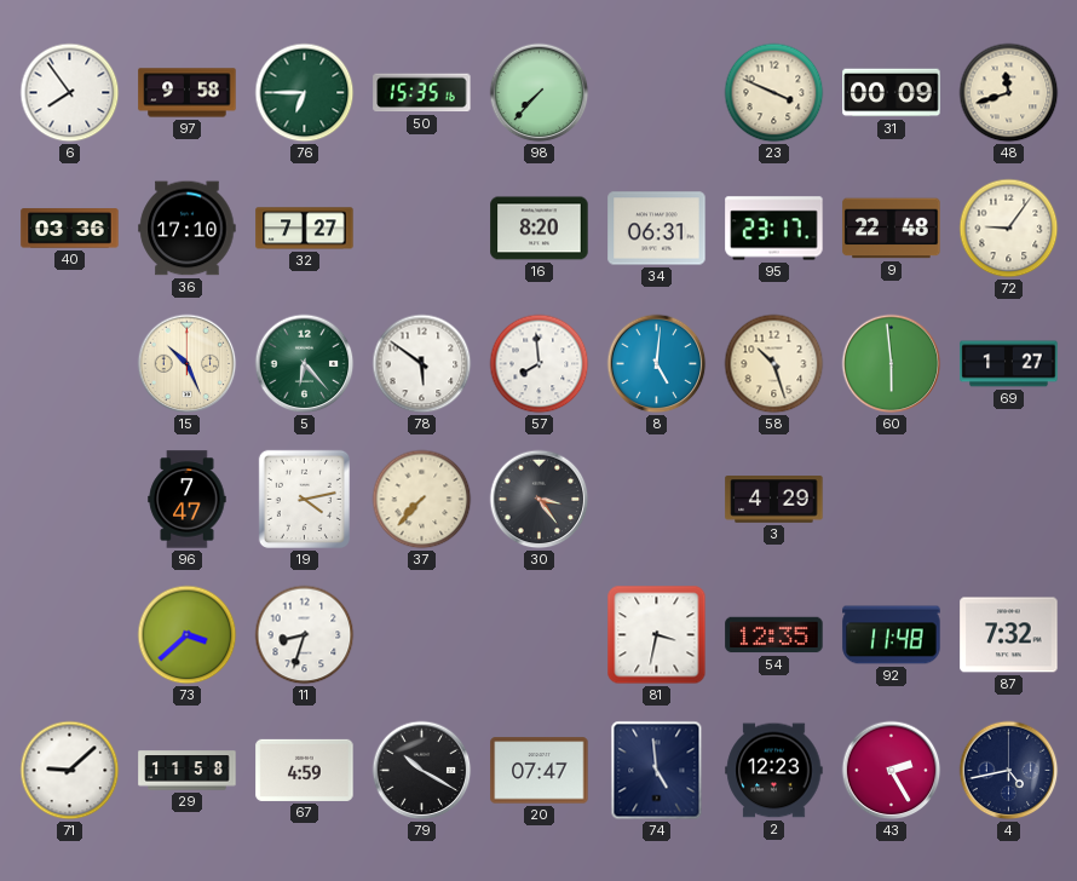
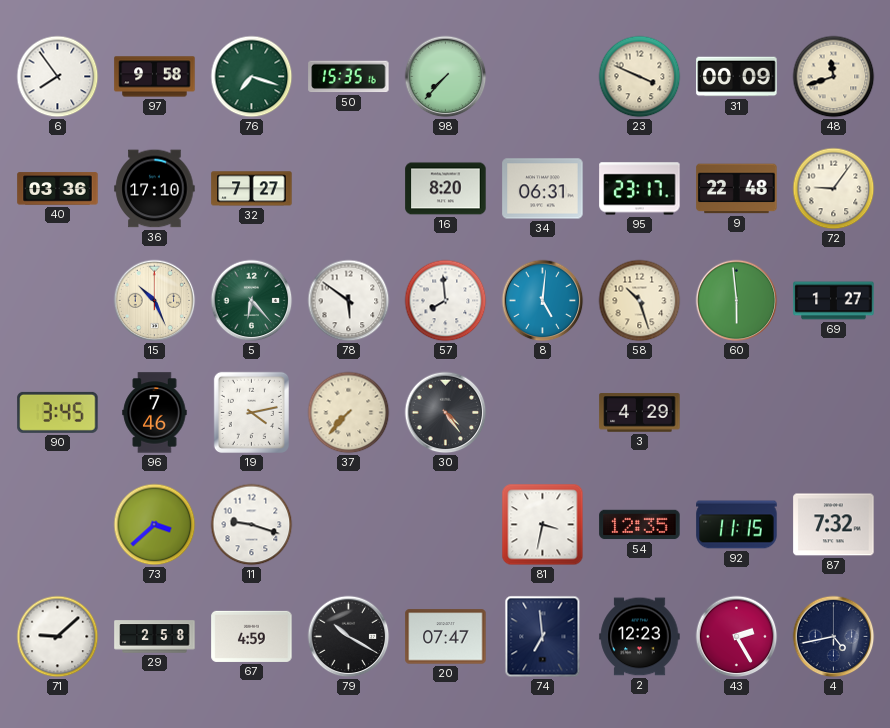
76: 6:45 -> 7:18
90: none -> 3:45
96: 7:47 -> 7:46
30: 3:24 -> 4:24
11: 8:33 -> 9:18
92: 11:48 -> 11:15
29: 11:58 -> 2:58
74: 4:59 -> 6:59
